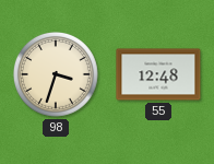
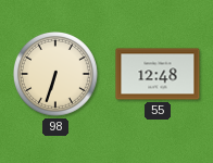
98: 3:33 -> 6:33
